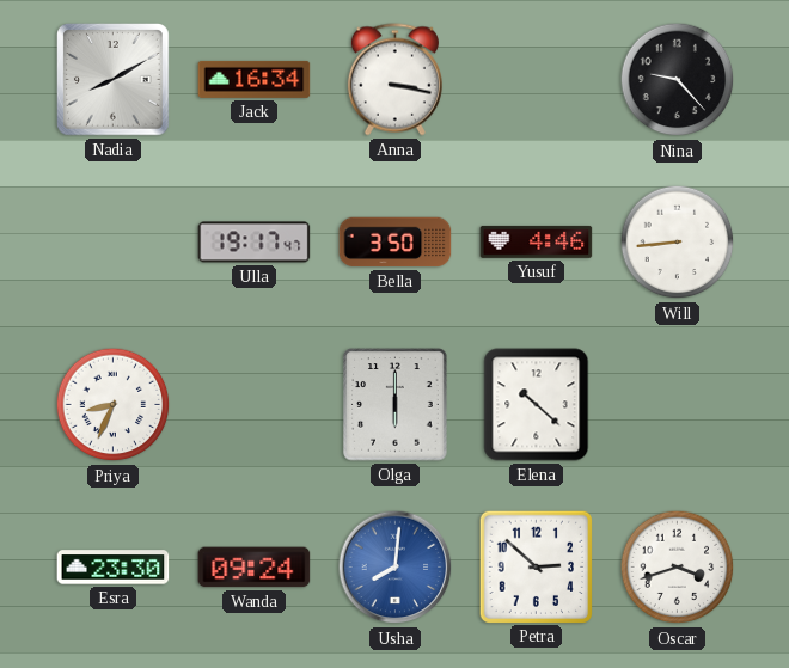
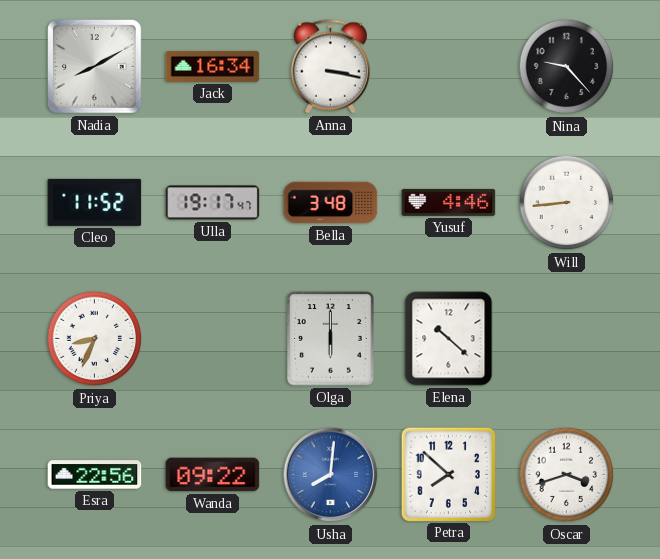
Cleo: none -> 11:52
Bella: 3:50 -> 3:48
Esra: 23:30 -> 22:56
Wanda: 09:24 -> 09:22
Petra: 2:52 -> 7:52
